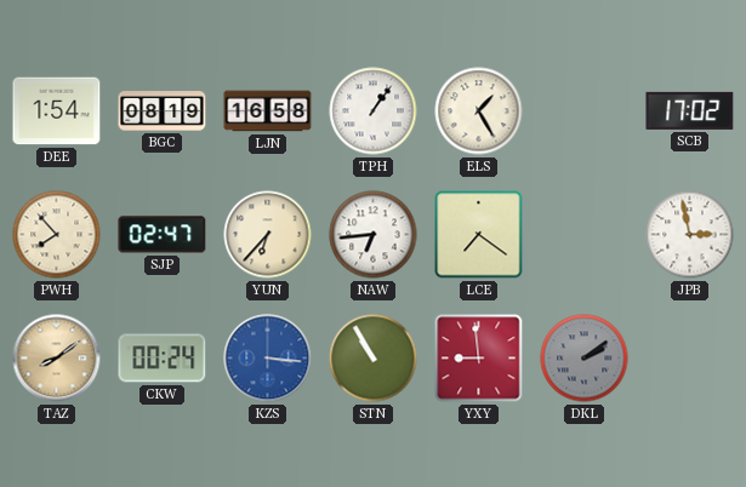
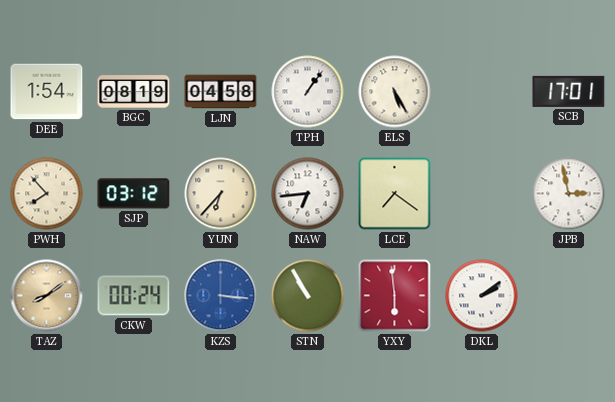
LJN: 16:58 -> 04:58
ELS: 1:25 -> 5:25
SCB: 17:02 -> 17:01
SJP: 02:47 -> 03:12
YXY: 8:59 -> 5:59
DKL dial: grey -> white
